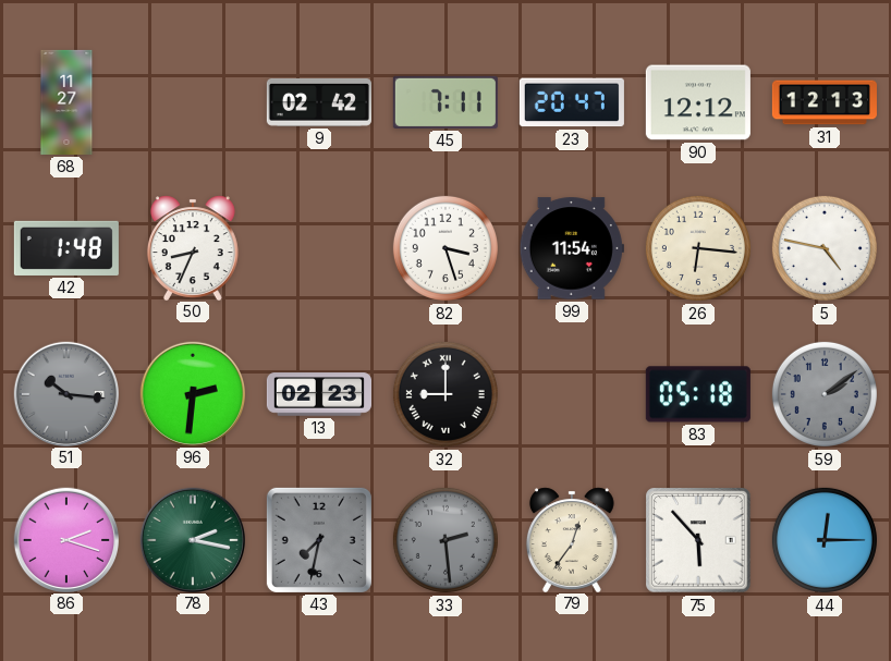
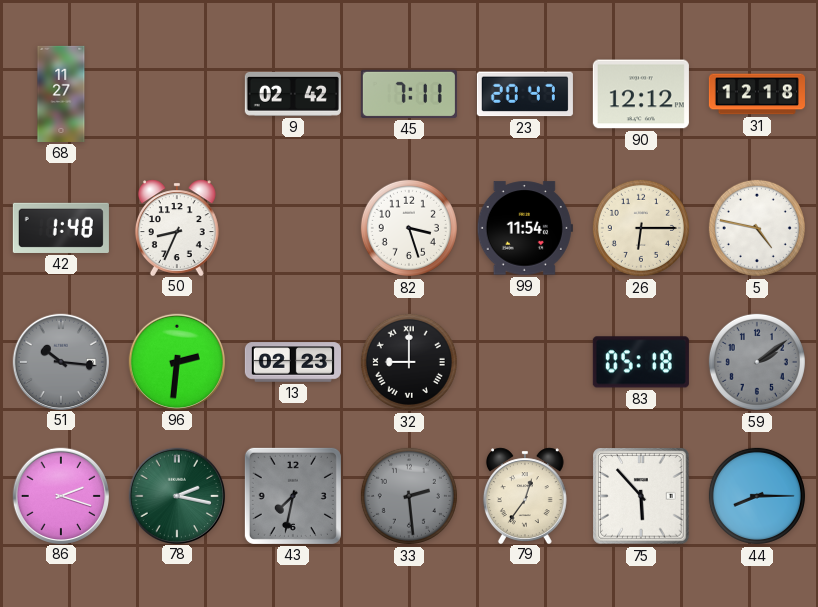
31: 12:13 -> 12:18
26: 6:16 -> 6:15
44: 12:15 -> 8:15
